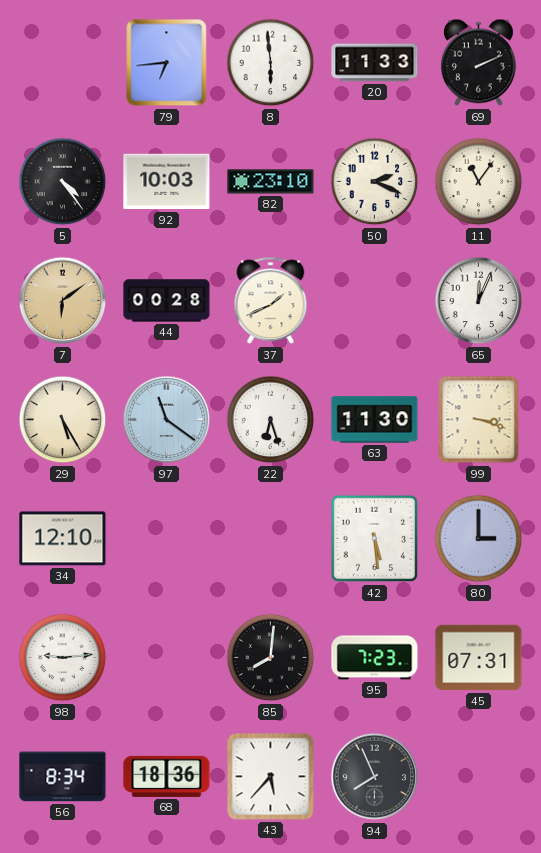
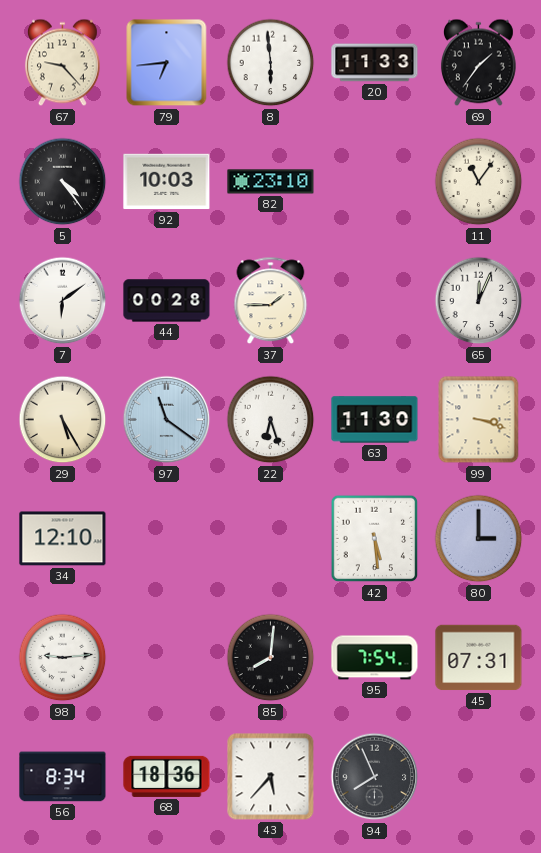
67: none -> 9:23
69: 2:11 -> 1:36
50: 2:19 -> none
7 dial: champagne -> white
37: 1:41 -> 1:45
95: 7:23 -> 7:54
